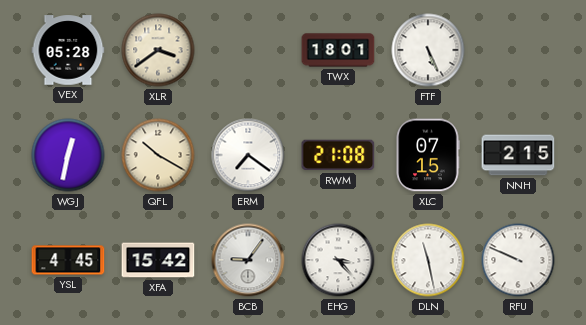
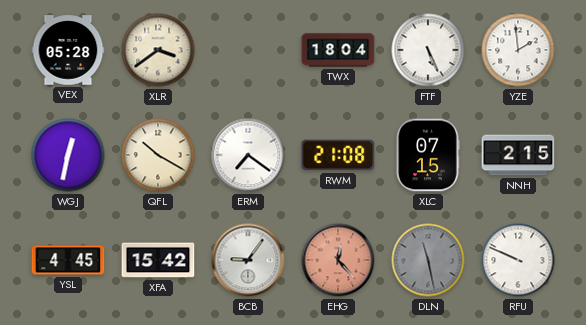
TWX: 18:01 -> 18:04
YZE: none -> 1:59
EHG: 3:23 -> 12:23
EHG dial: white -> salmon
DLN dial: white -> grey
